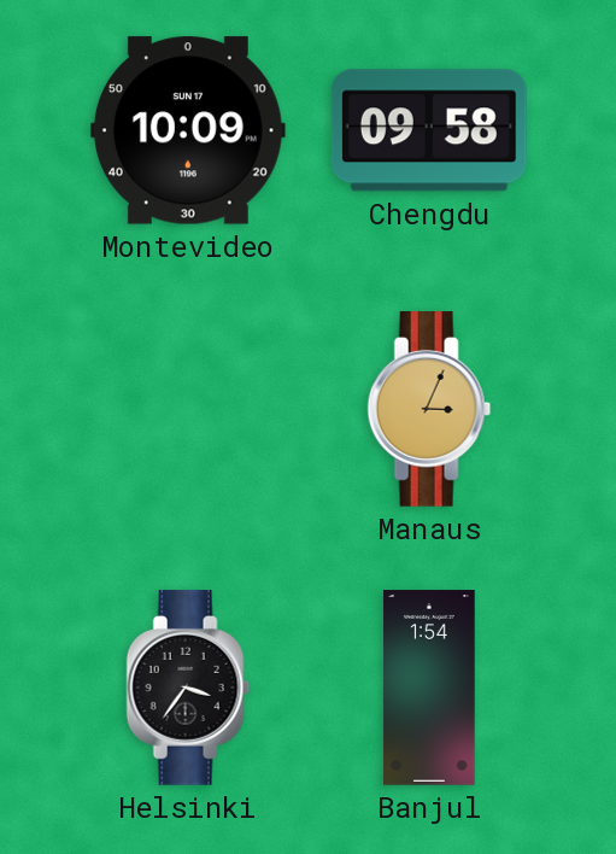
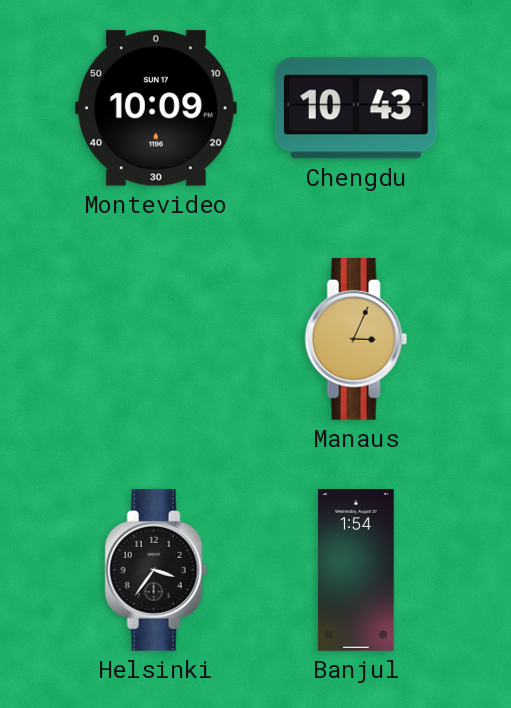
Chengdu: 09:58 -> 10:43
